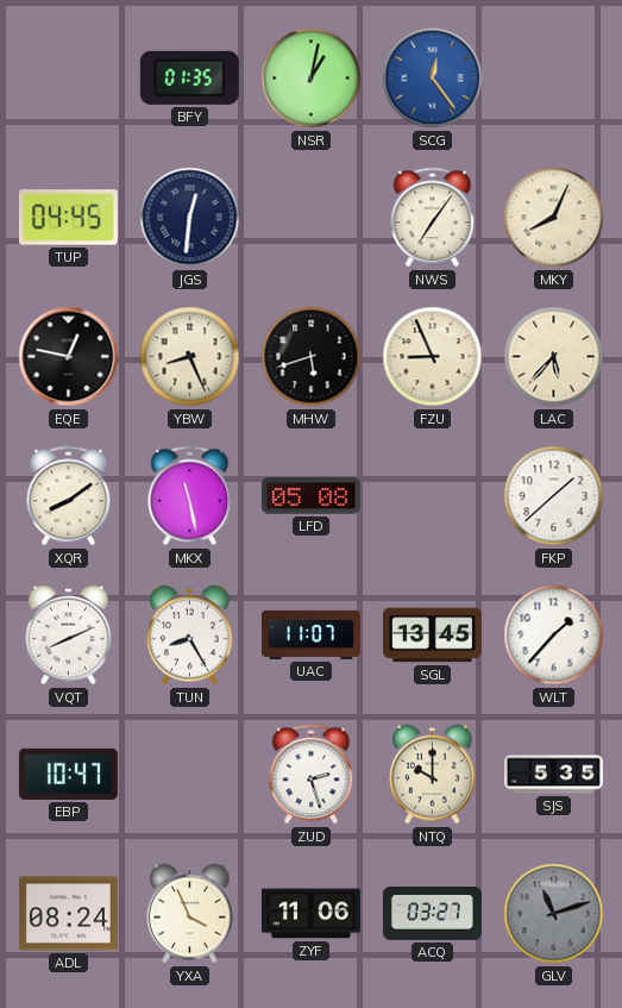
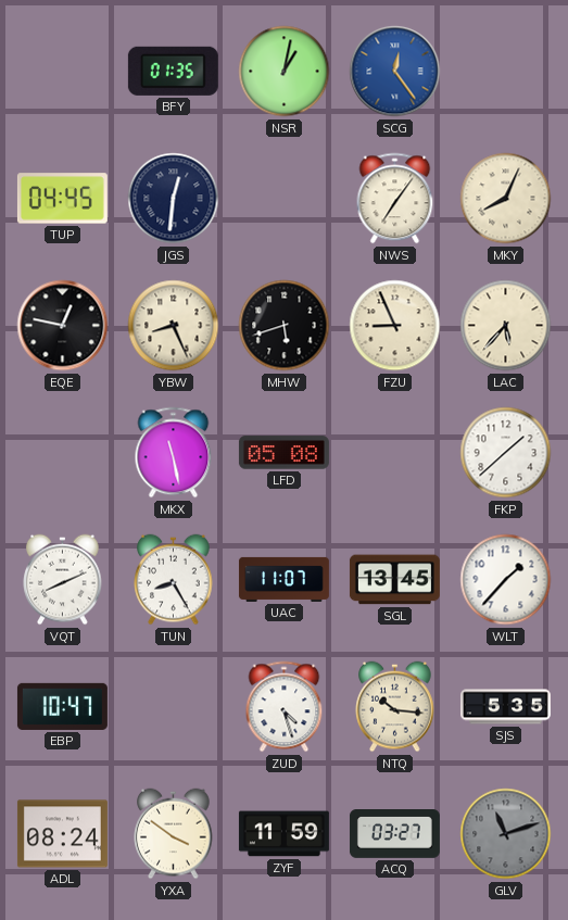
XQR: 8:09 -> none
ZUD: 2:27 -> 4:27
NTQ: 10:00 -> 10:16
YXA: 3:56 -> 3:51
ZYF: 11:06 -> 11:59
